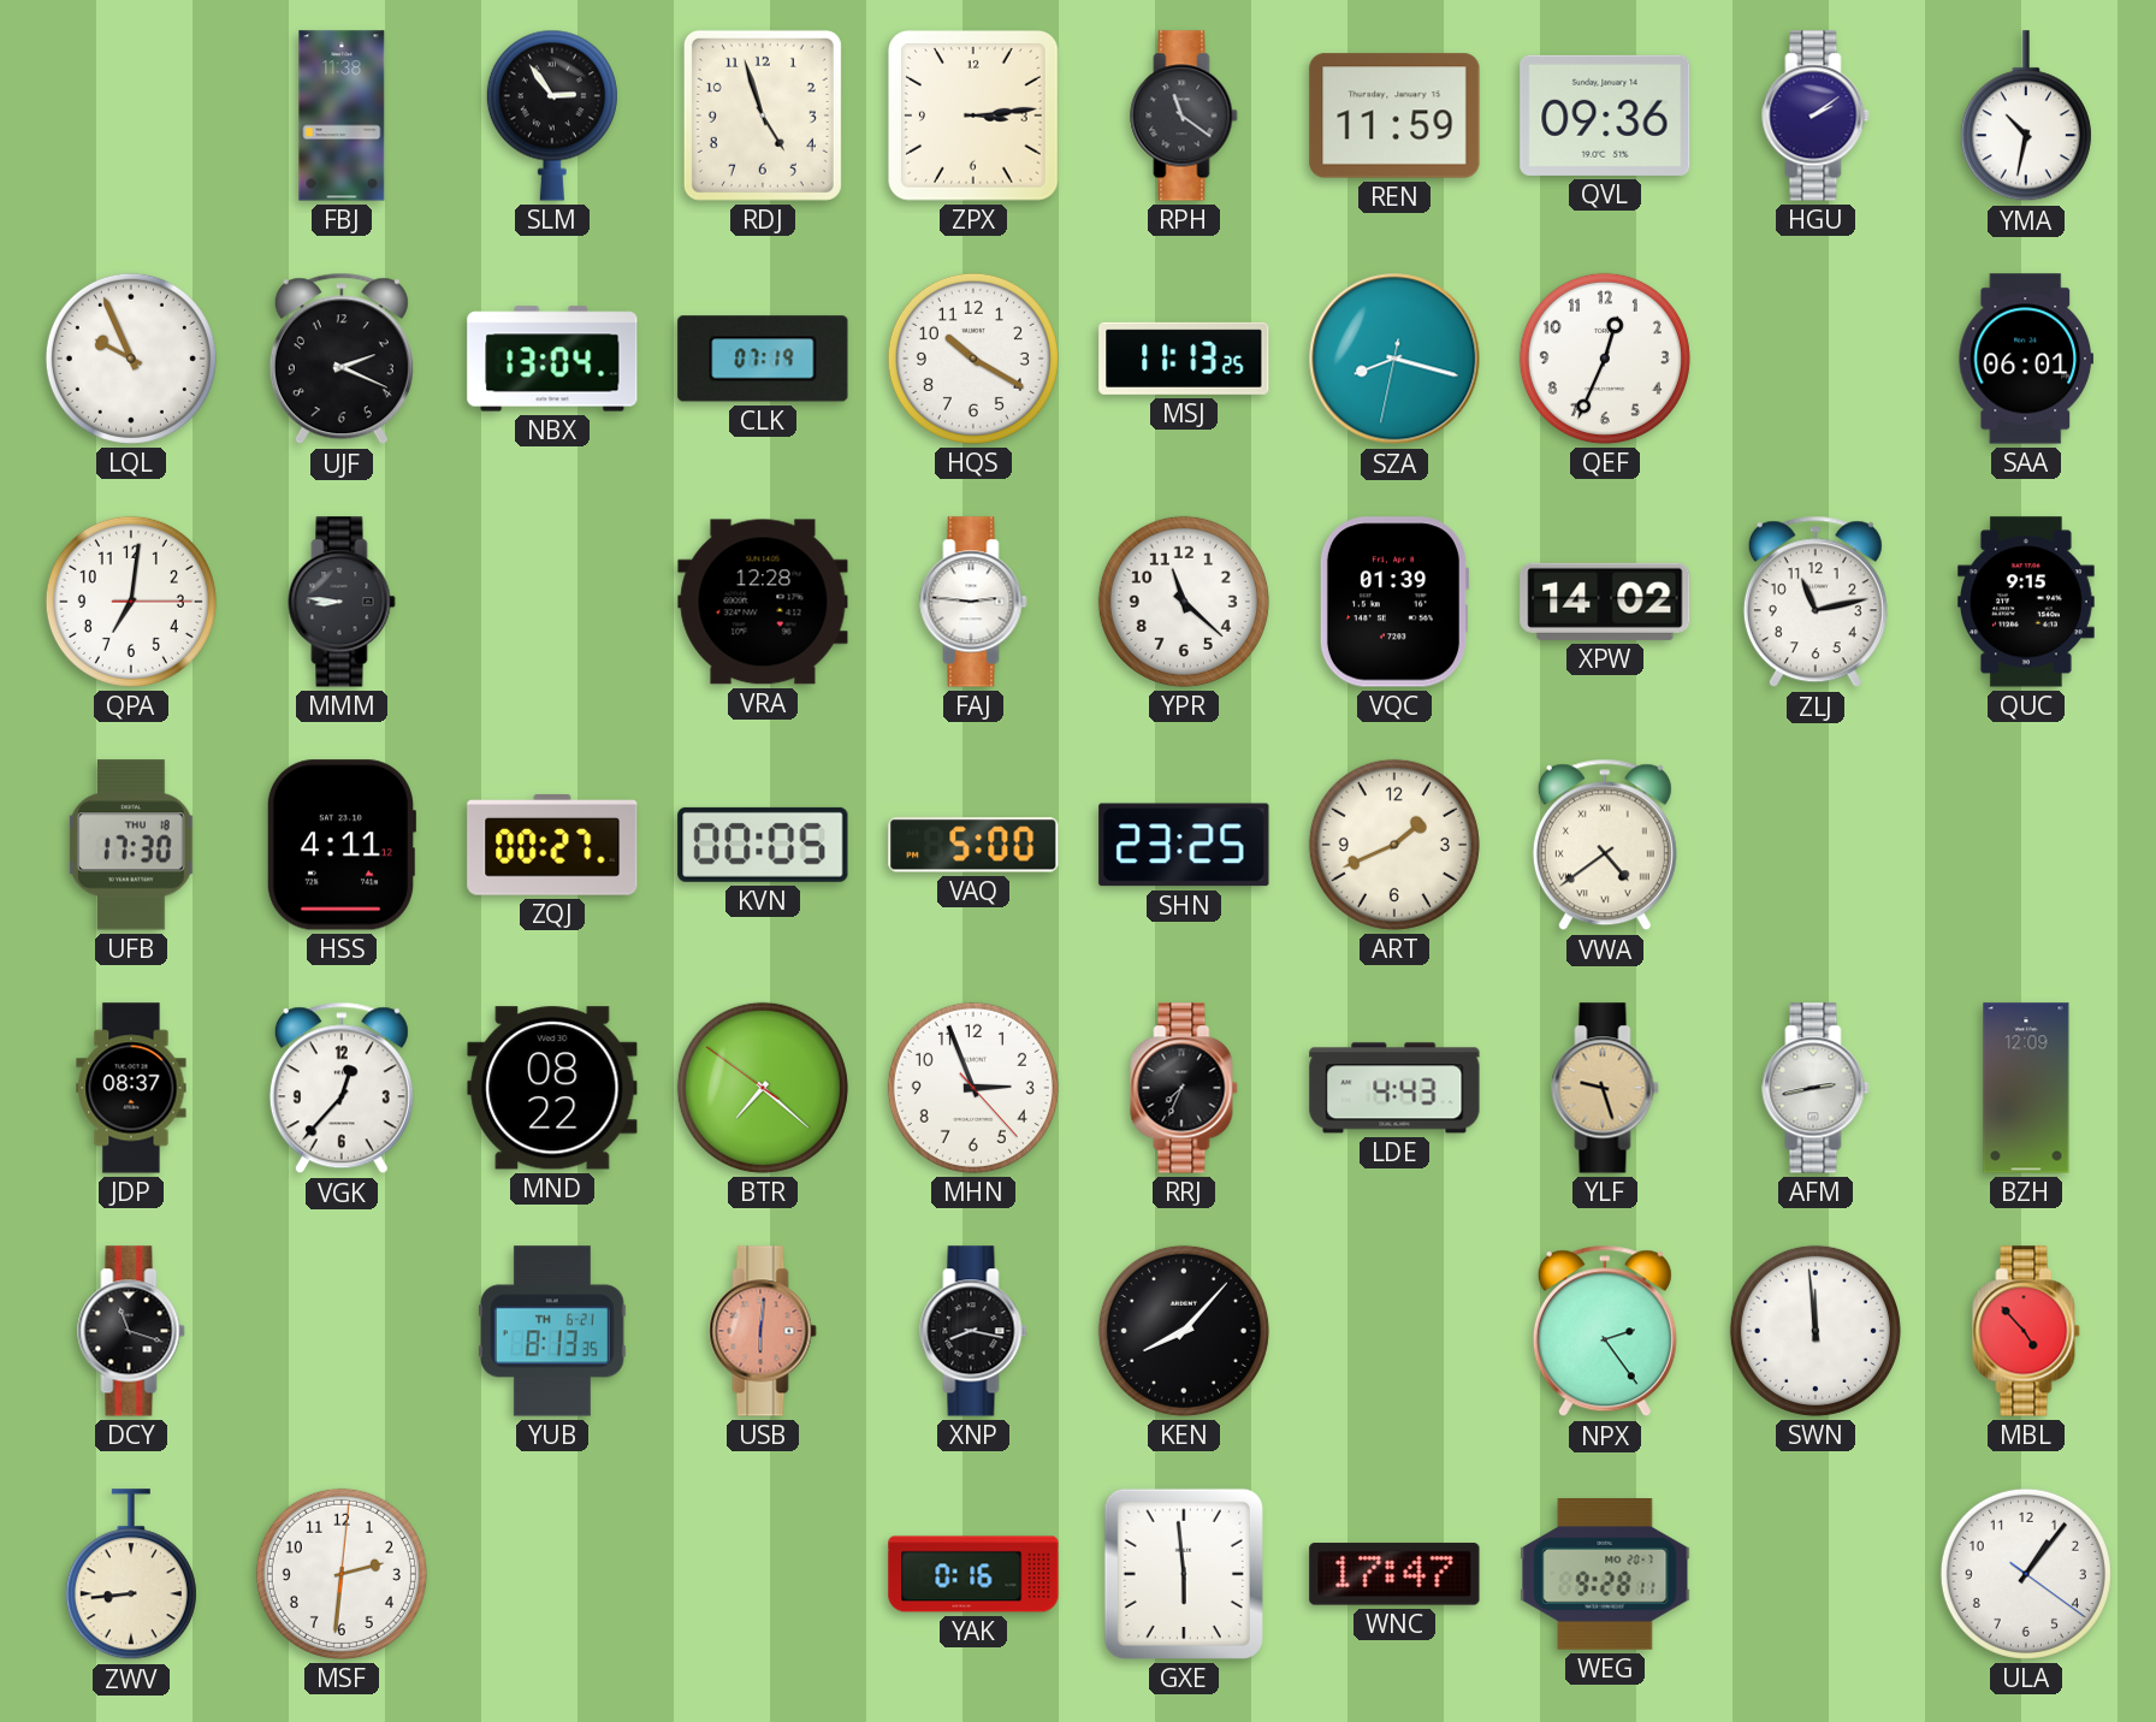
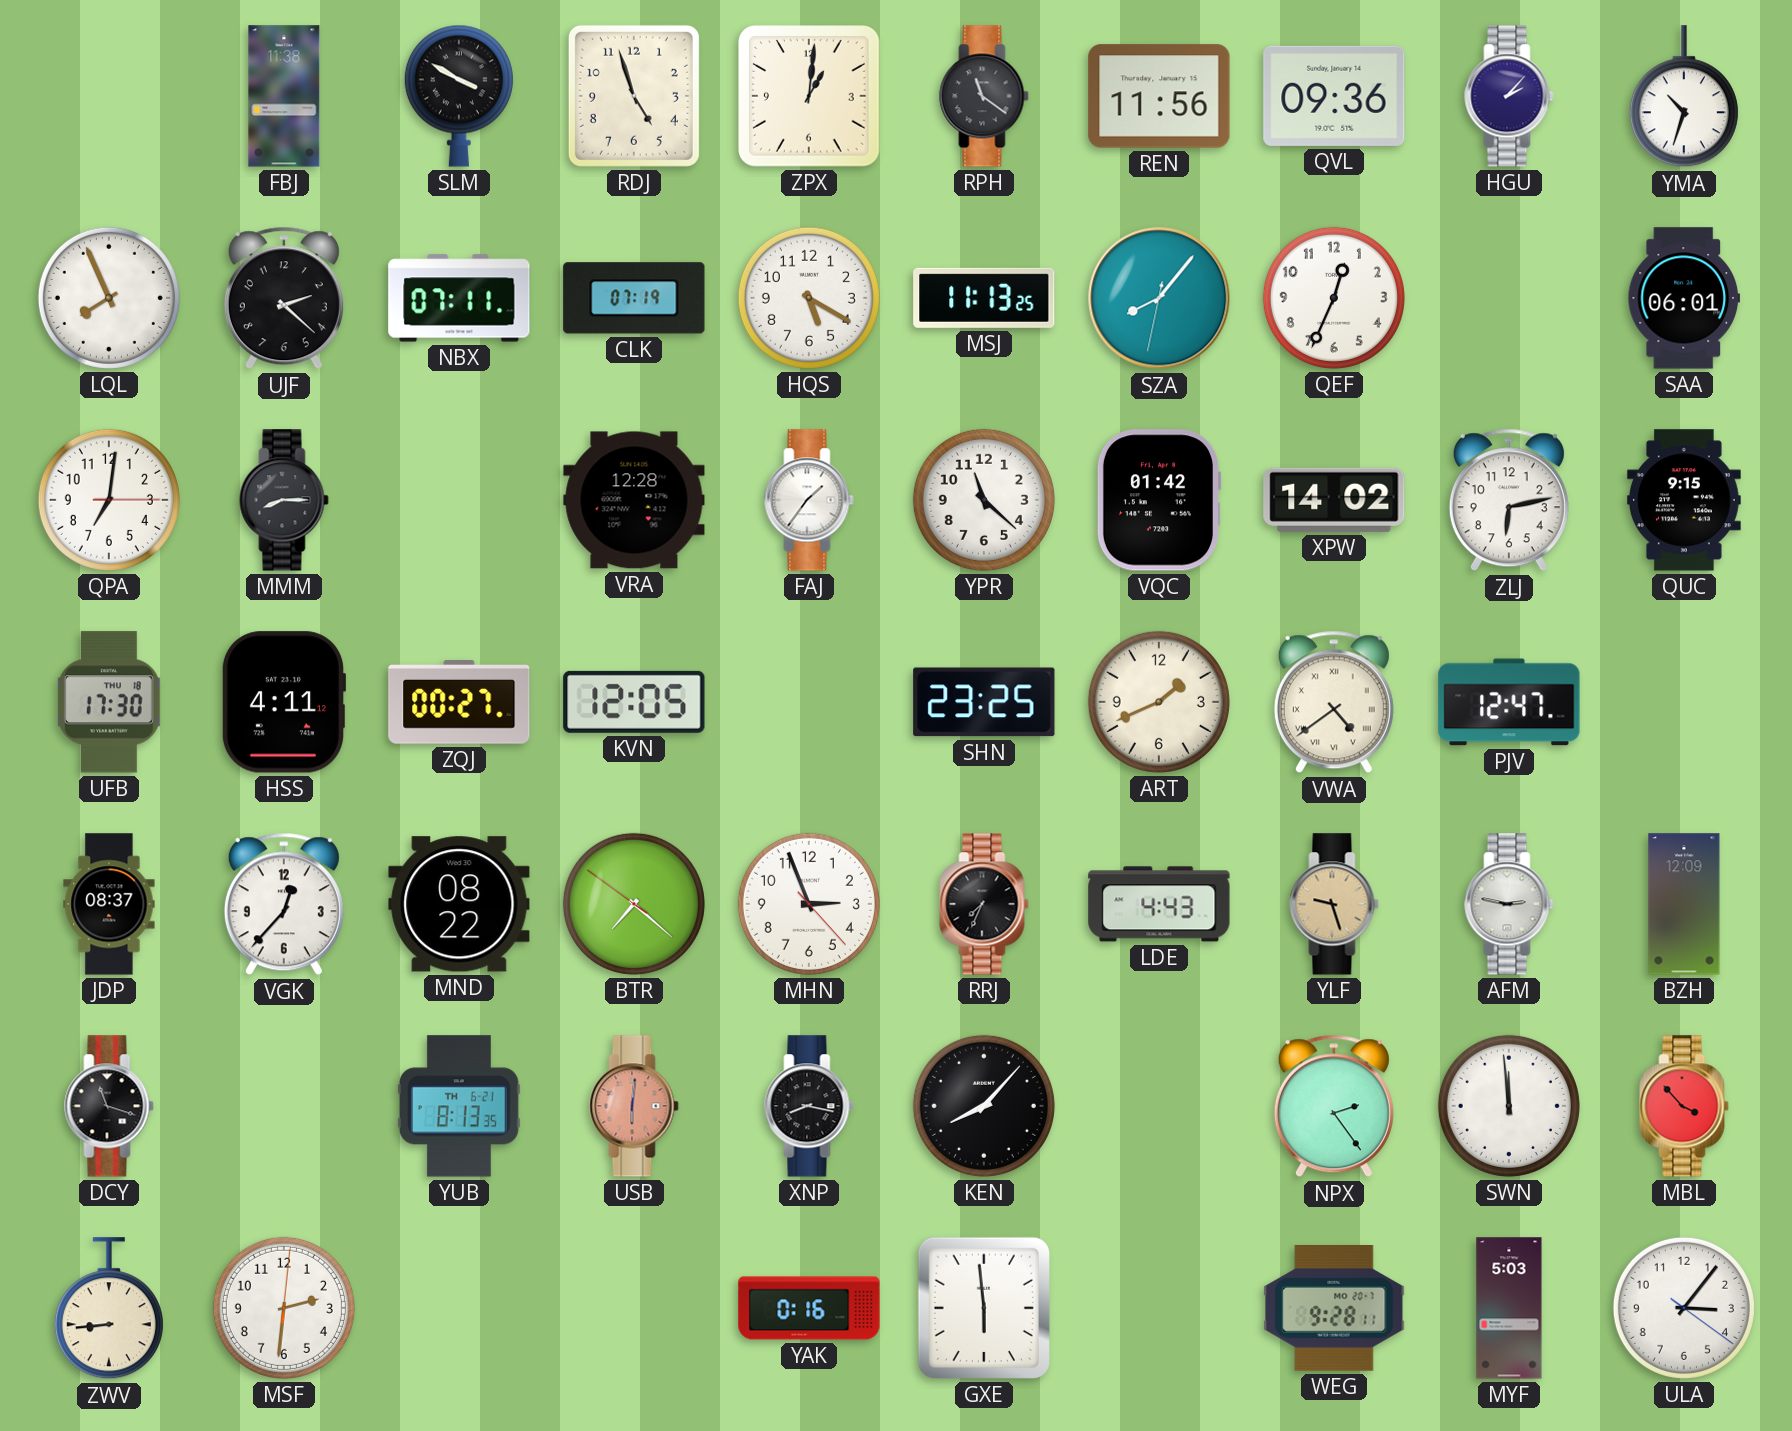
SLM: 2:54 -> 3:50
ZPX: 3:14 -> 1:01
REN: 11:59 -> 11:56
HGU: 2:09 -> 2:07
YMA: 10:32 -> 10:33
LQL: 9:56 -> 7:56
UJF: 2:19 -> 2:22
NBX: 13:04 -> 07:11
HQS: 10:20 -> 5:20
SZA: 8:17 -> 8:06
MMM: 8:46 -> 8:15
FAJ: 2:46 -> 1:36
VQC: 01:39 -> 01:42
ZLJ: 11:13 -> 6:13
KVN: 00:05 -> 12:05
VAQ: 5:00 -> none
PJV: none -> 12:47
AFM: 2:43 -> 2:47
MBL: 4:53 -> 3:53
WNC: 17:47 -> none
MYF: none -> 5:03
ULA: 1:06 -> 3:06
